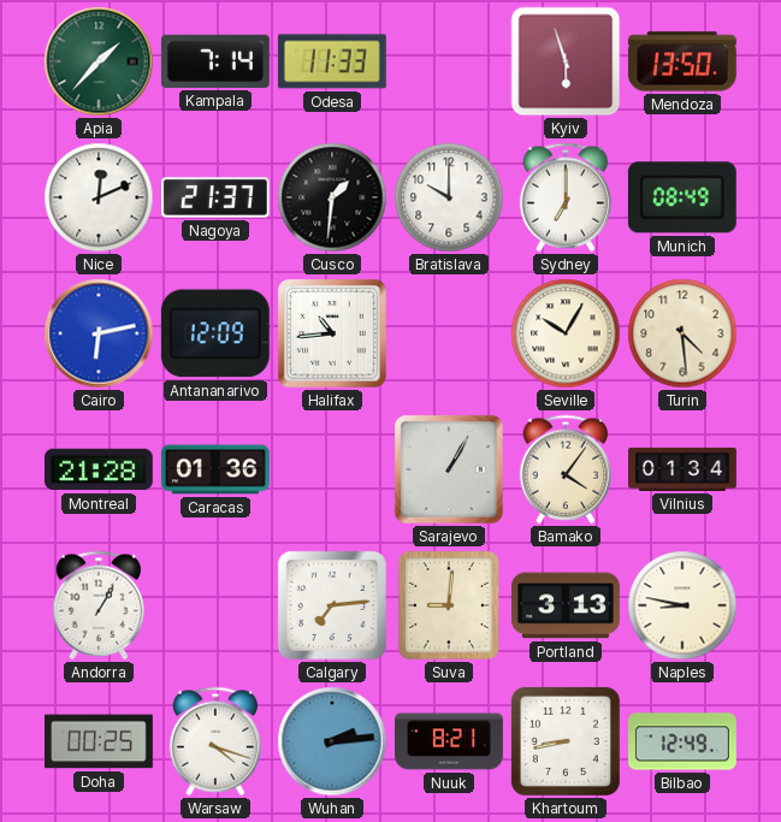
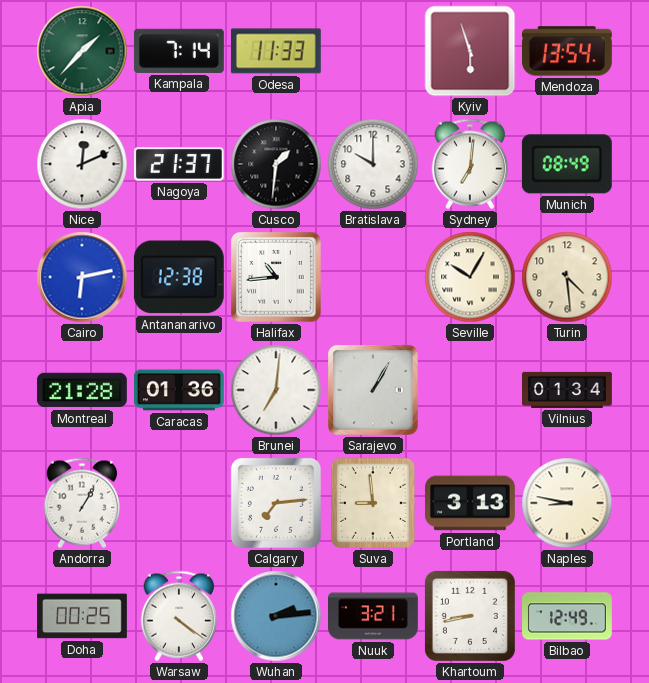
Mendoza: 13:50 -> 13:54
Sydney: 7:00 -> 7:01
Antananarivo: 12:09 -> 12:38
Brunei: none -> 7:01
Bamako: 4:06 -> none
Suva: 9:01 -> 8:59
Warsaw: 4:18 -> 4:21
Nuuk: 8:21 -> 3:21
